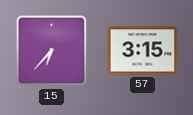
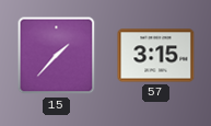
15: 6:37 -> 1:37
